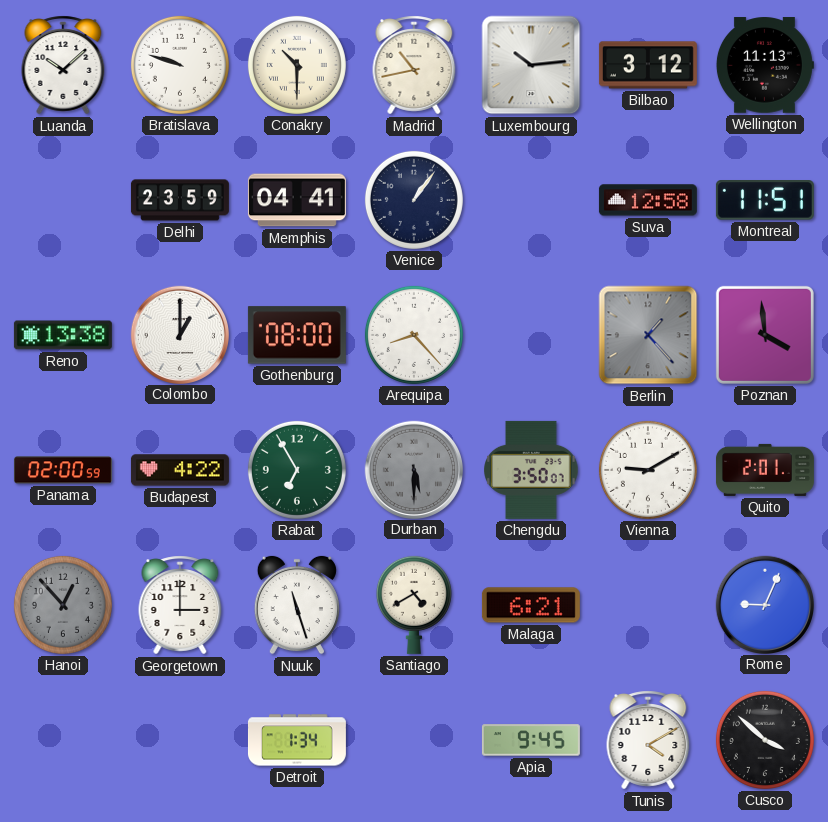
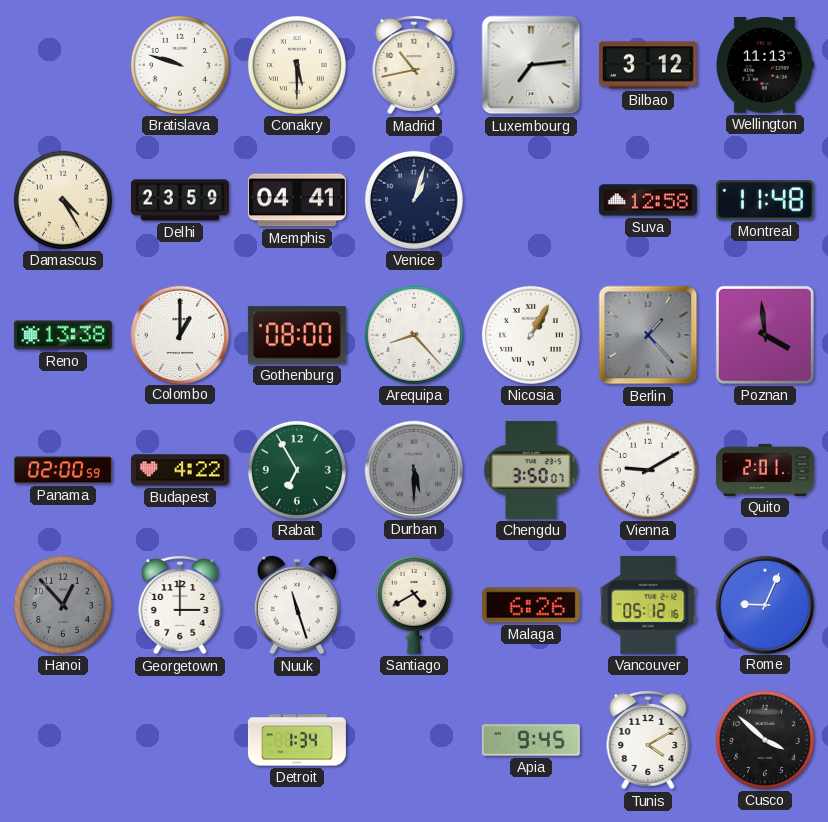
Luanda: 10:08 -> none
Conakry: 10:30 -> 5:30
Luxembourg: 10:14 -> 7:14
Damascus: none -> 4:25
Venice: 1:06 -> 1:03
Montreal: 11:51 -> 11:48
Nicosia: none -> 1:05
Malaga: 6:21 -> 6:26
Vancouver: none -> 05:12
